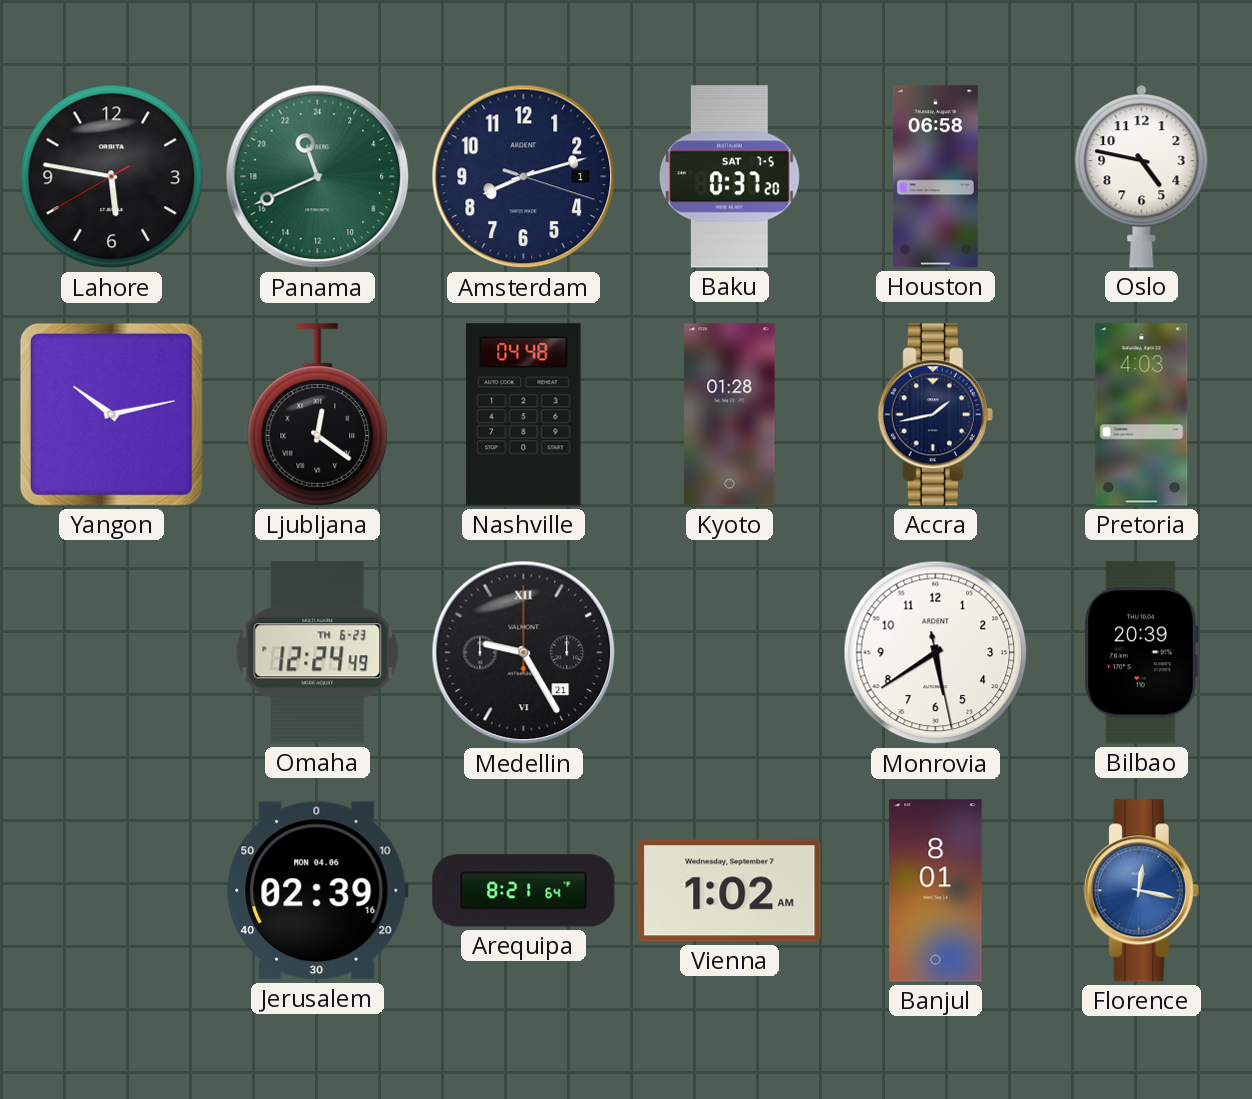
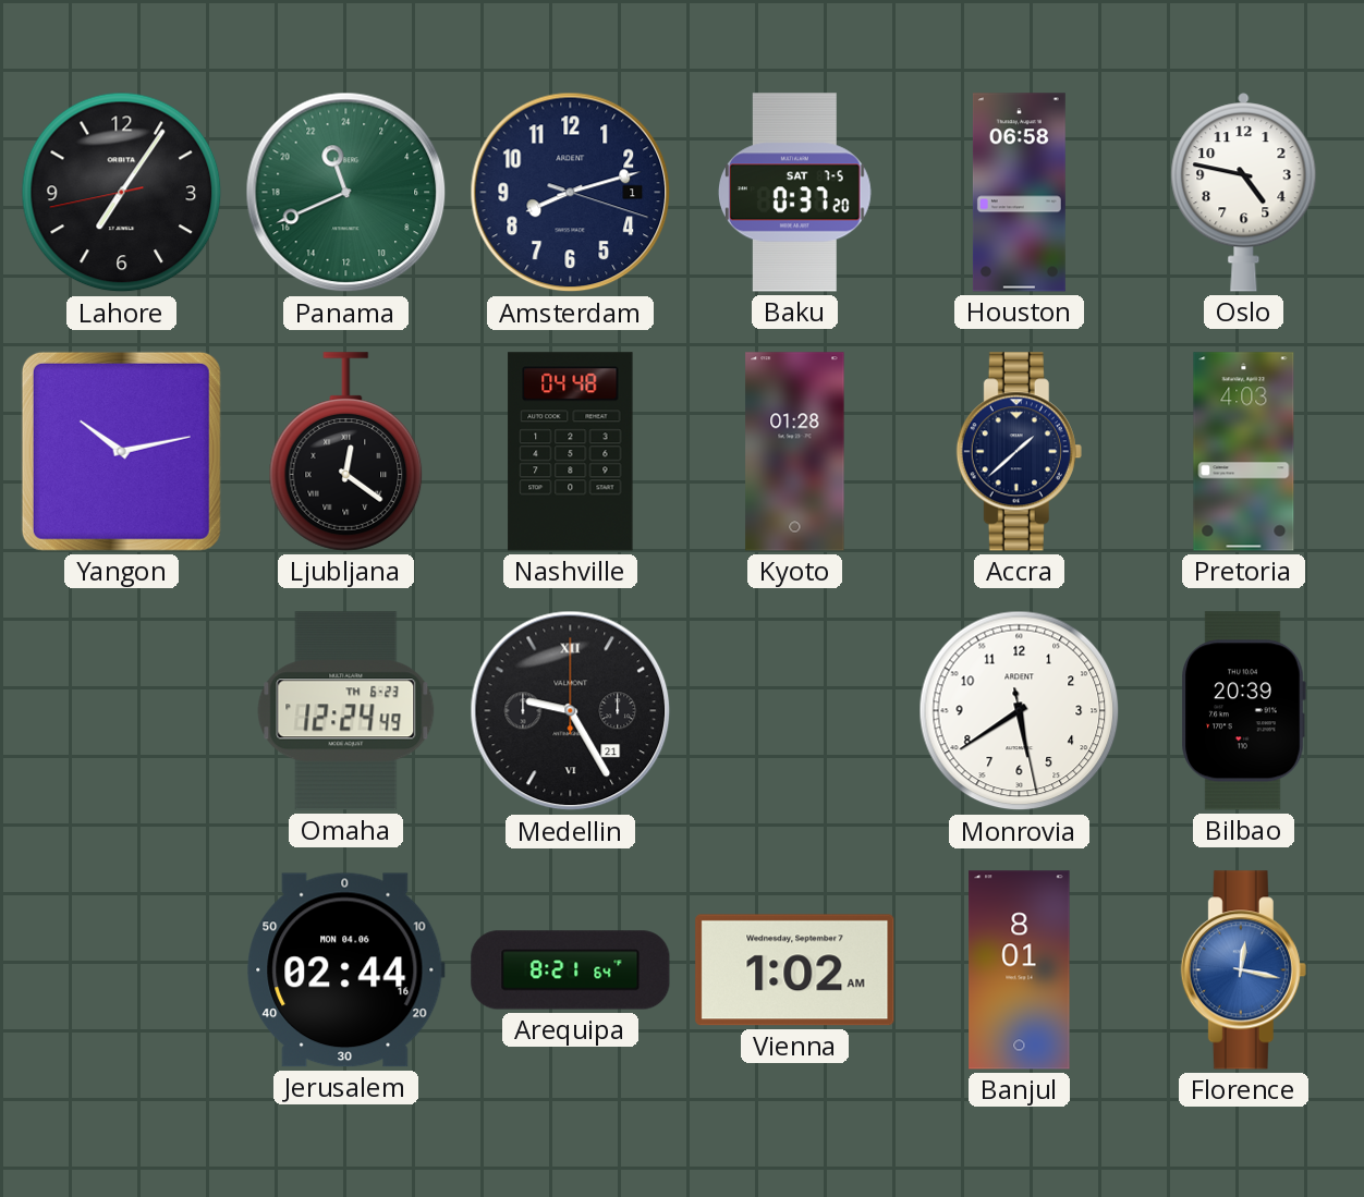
Lahore: 5:46 -> 7:05
Accra: 1:43 -> 1:38
Jerusalem: 02:39 -> 02:44
